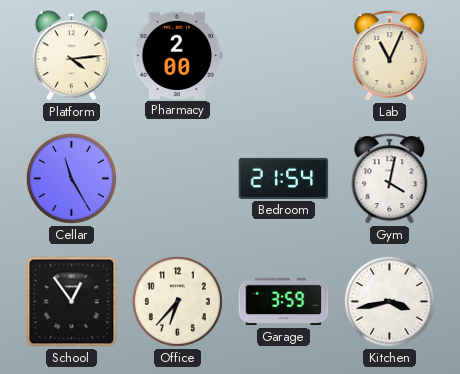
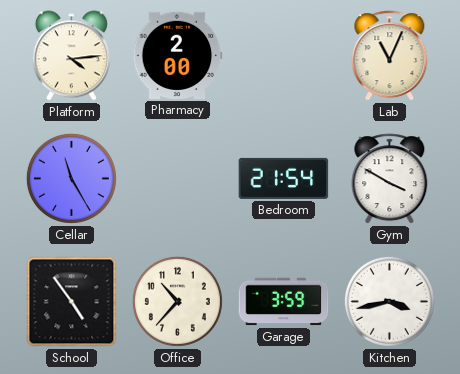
Gym: 4:02 -> 3:50
School: 12:54 -> 4:54
Office: 6:37 -> 10:37
